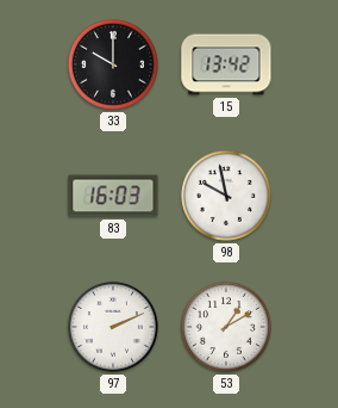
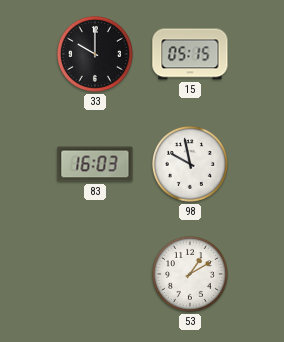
15: 13:42 -> 05:15
97: 2:11 -> none
